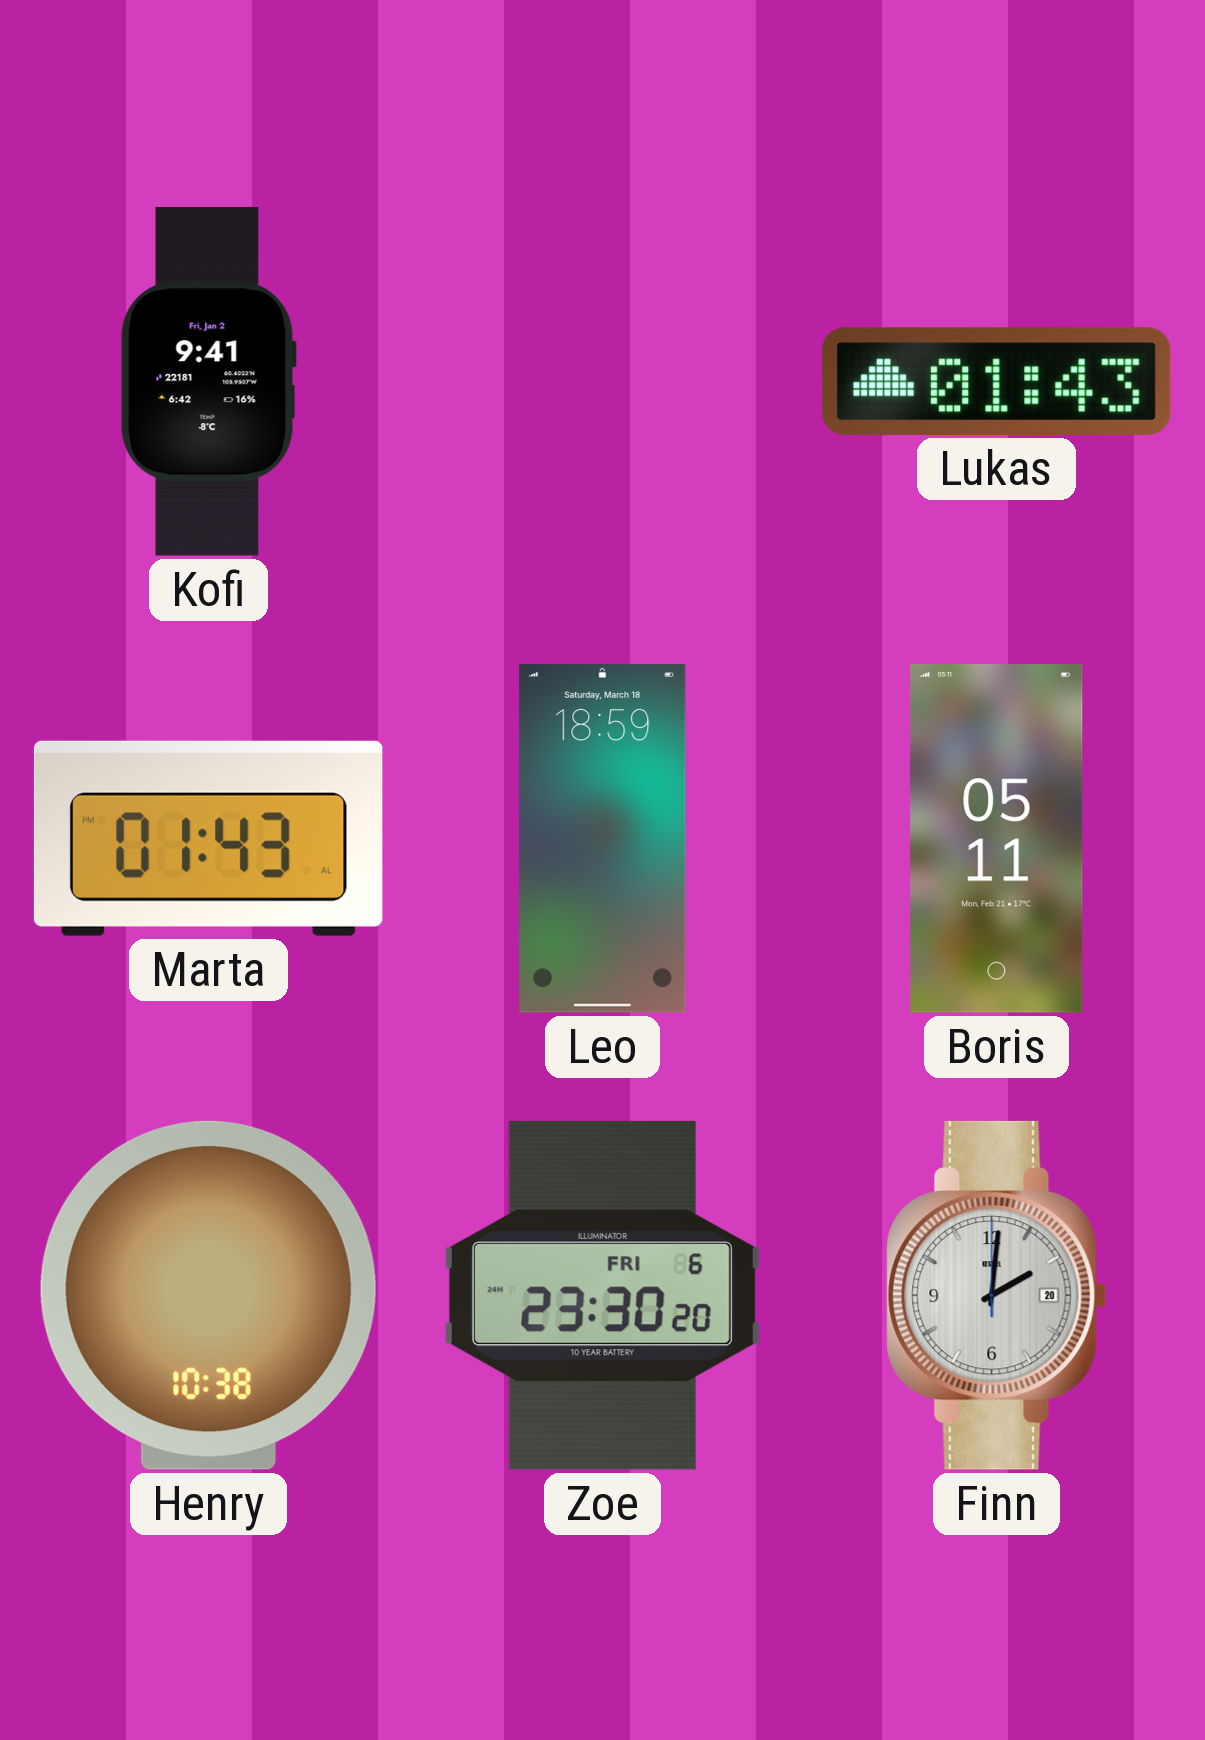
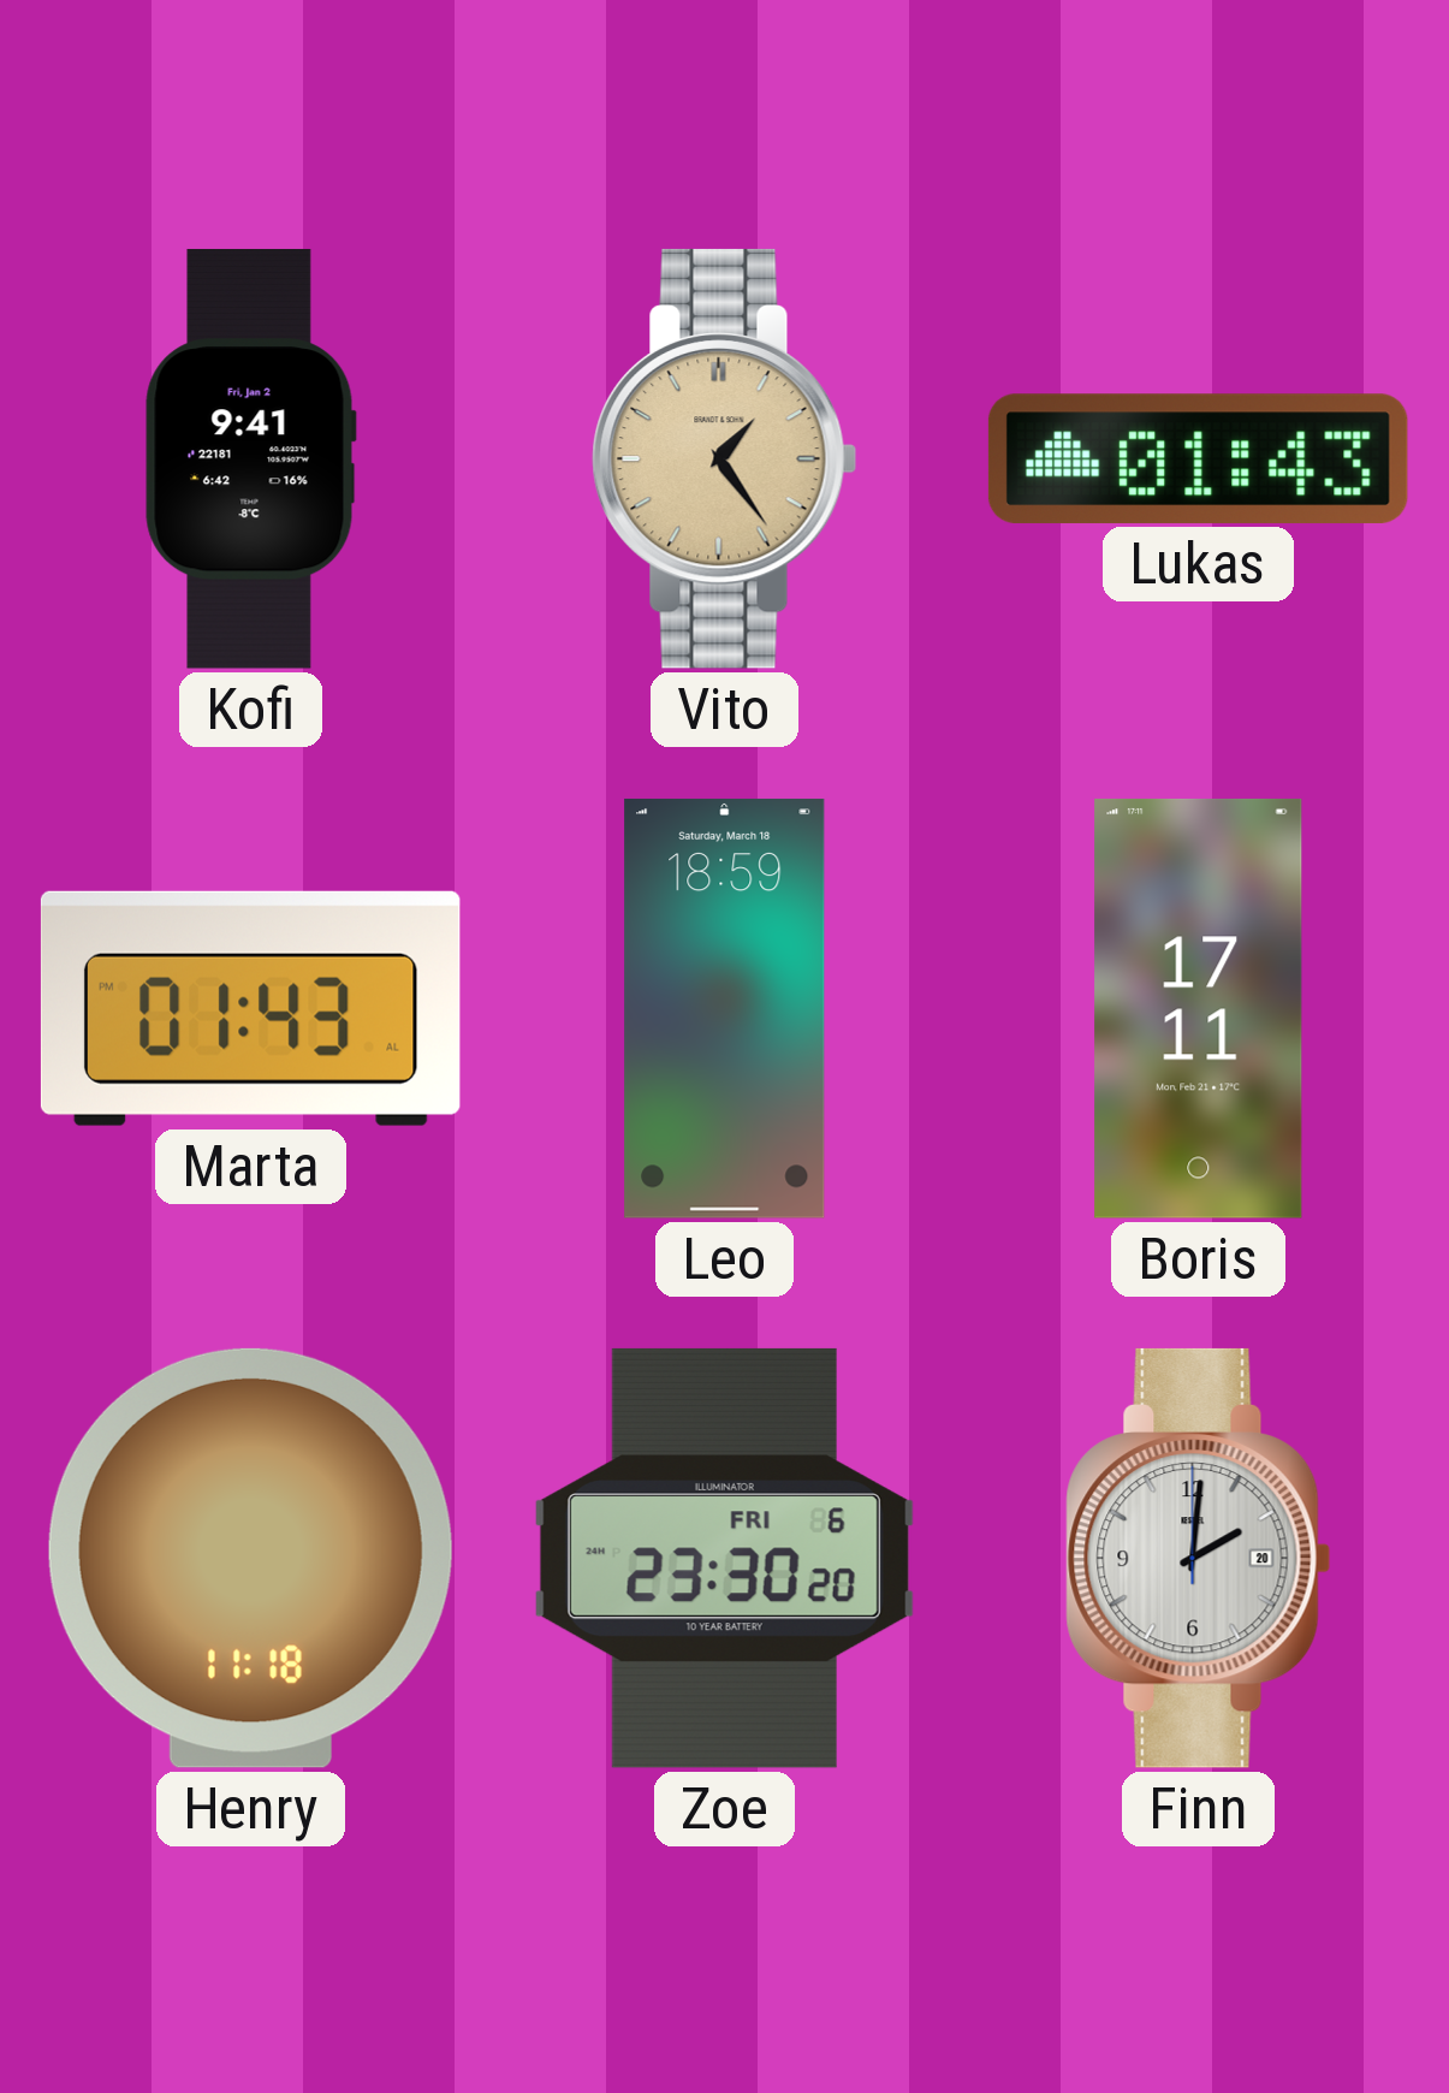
Vito: none -> 1:24
Boris: 05:11 -> 17:11
Henry: 10:38 -> 11:18
